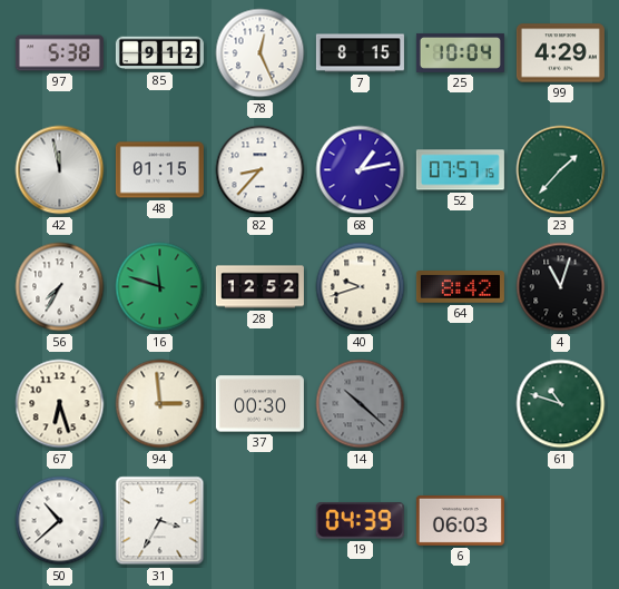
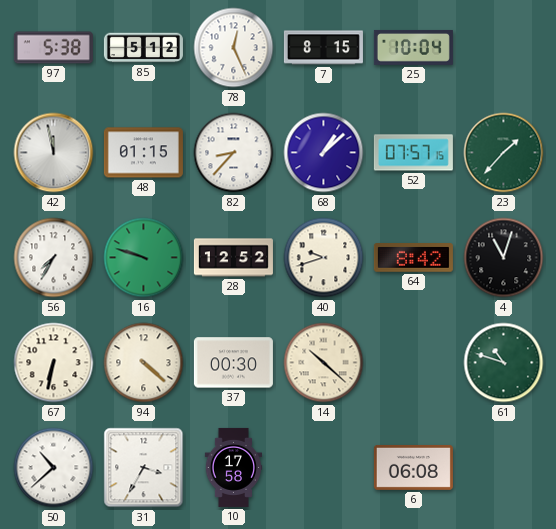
85: 9:12 -> 5:12
99: 4:29 -> none
68: 1:13 -> 1:08
16: 11:48 -> 9:48
67: 6:27 -> 6:32
94: 2:59 -> 4:22
14 dial: grey -> cream
10: none -> 17:58
19: 04:39 -> none
6: 06:03 -> 06:08
